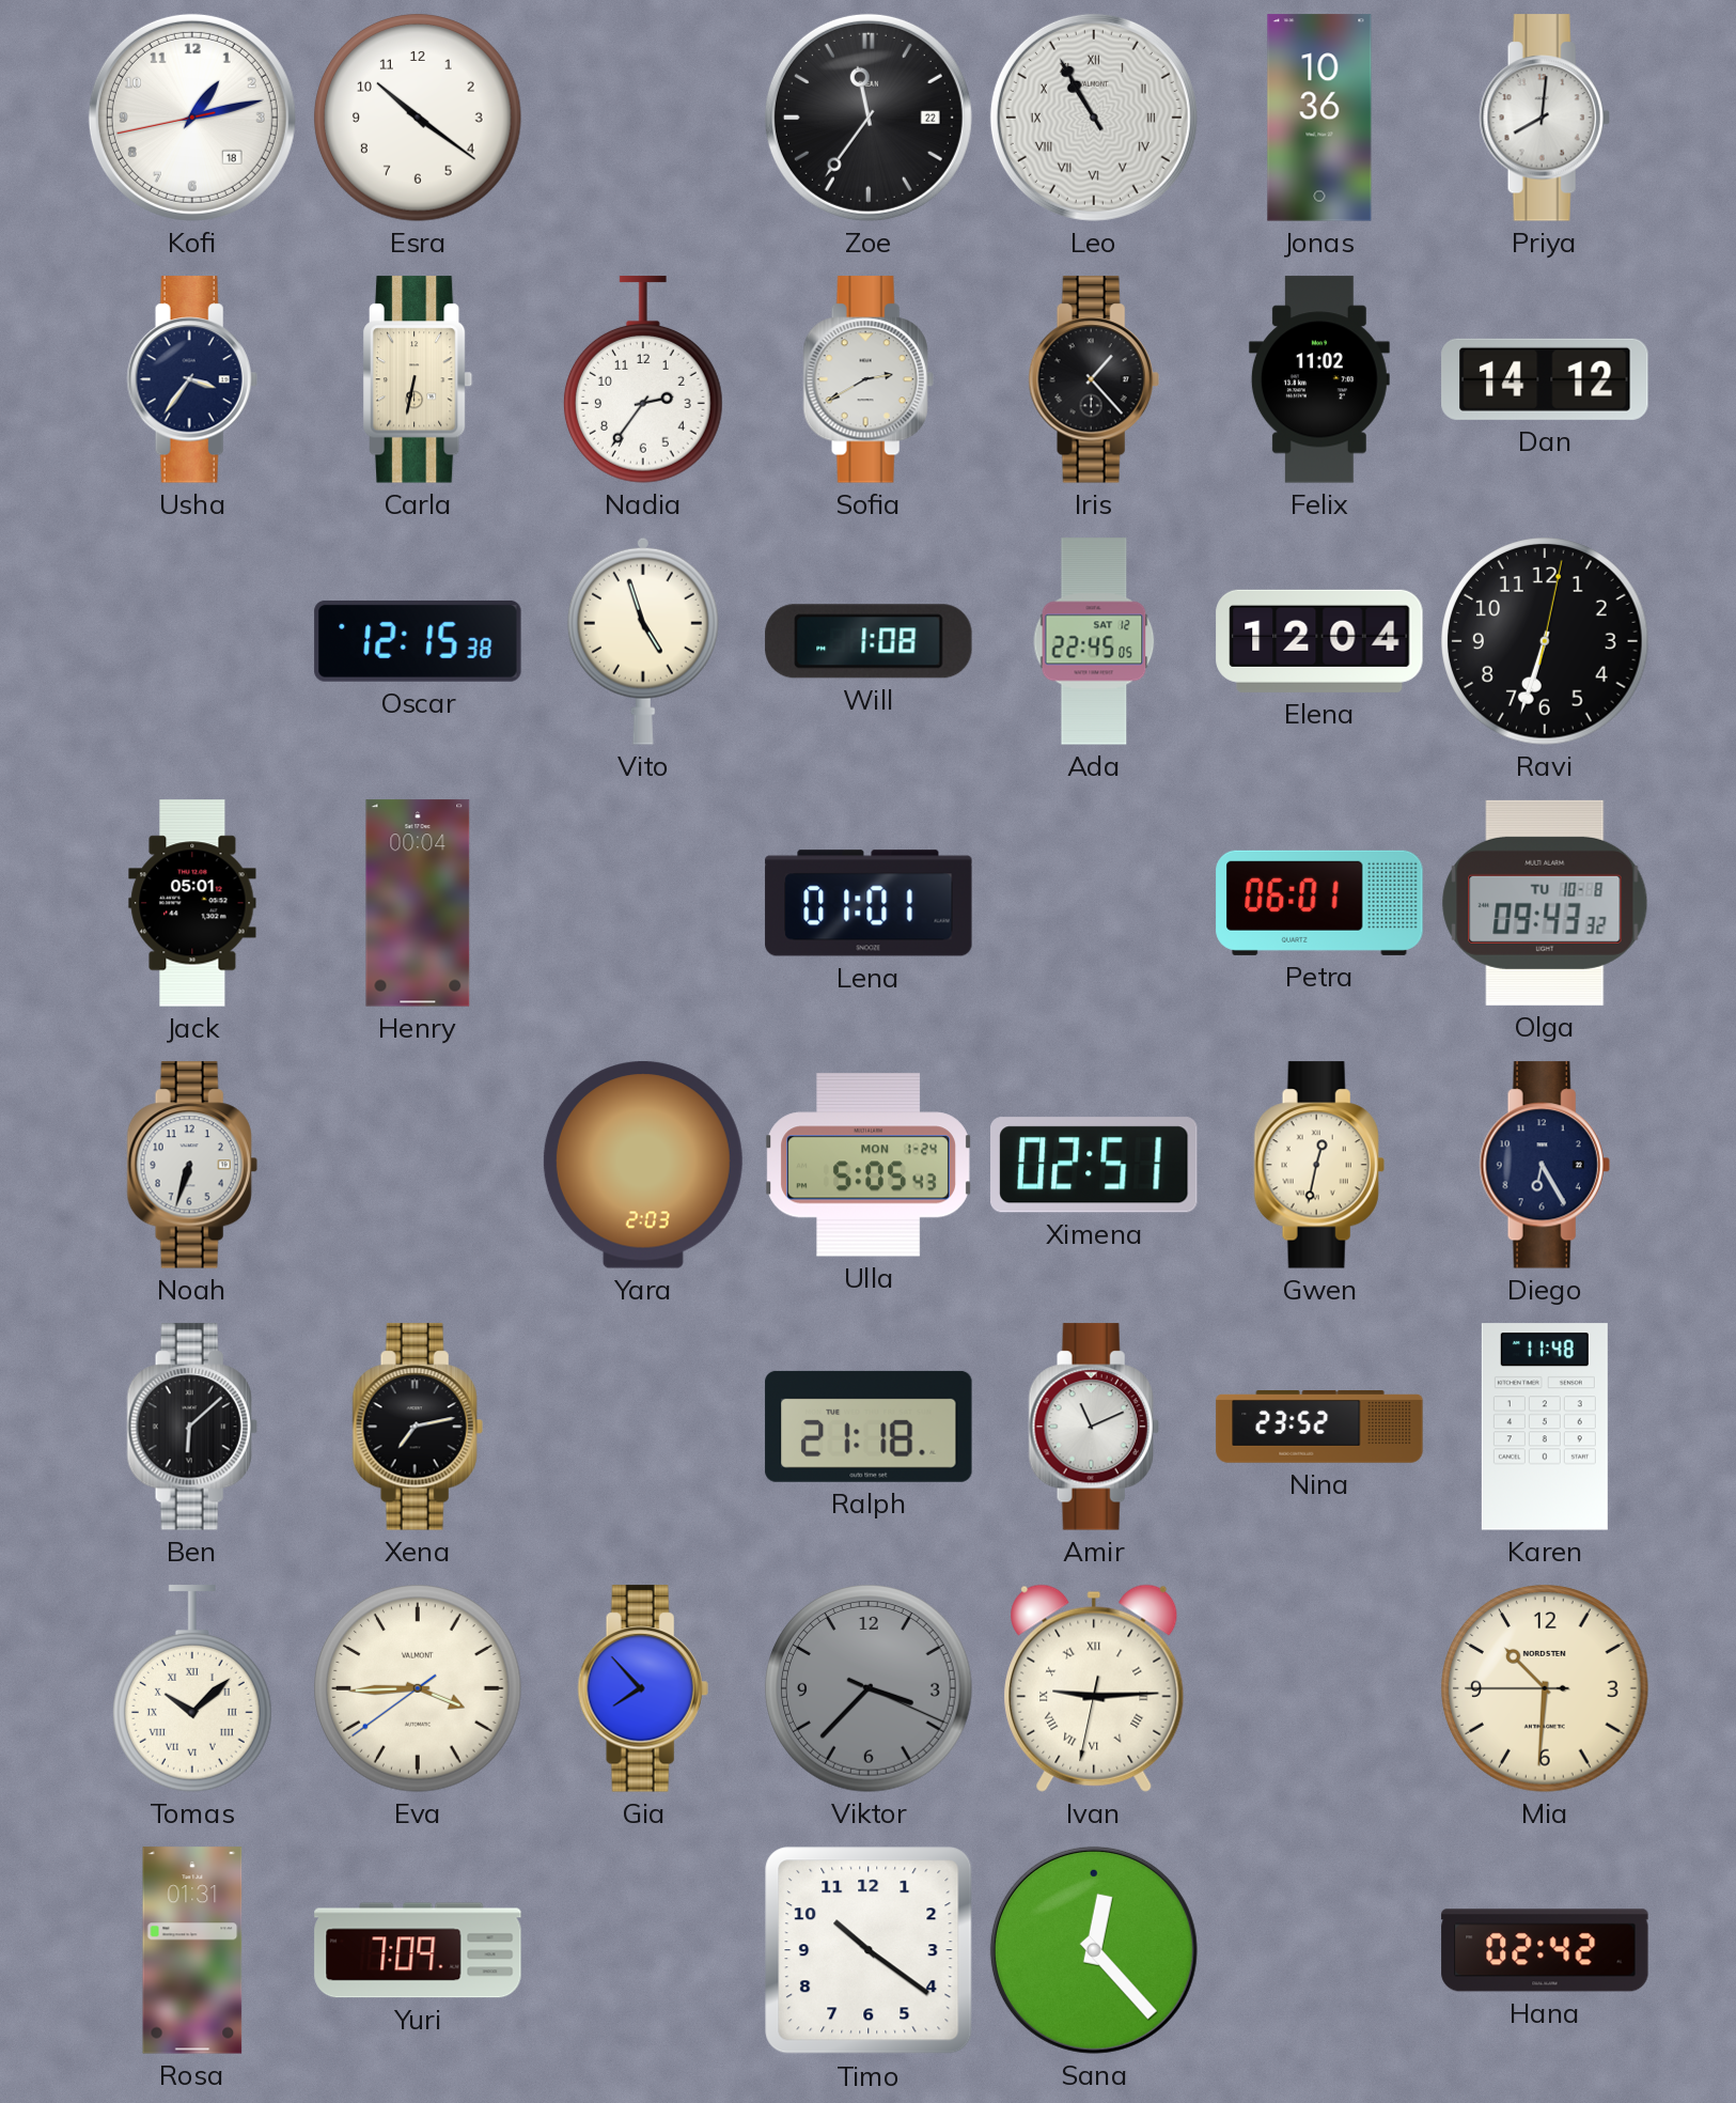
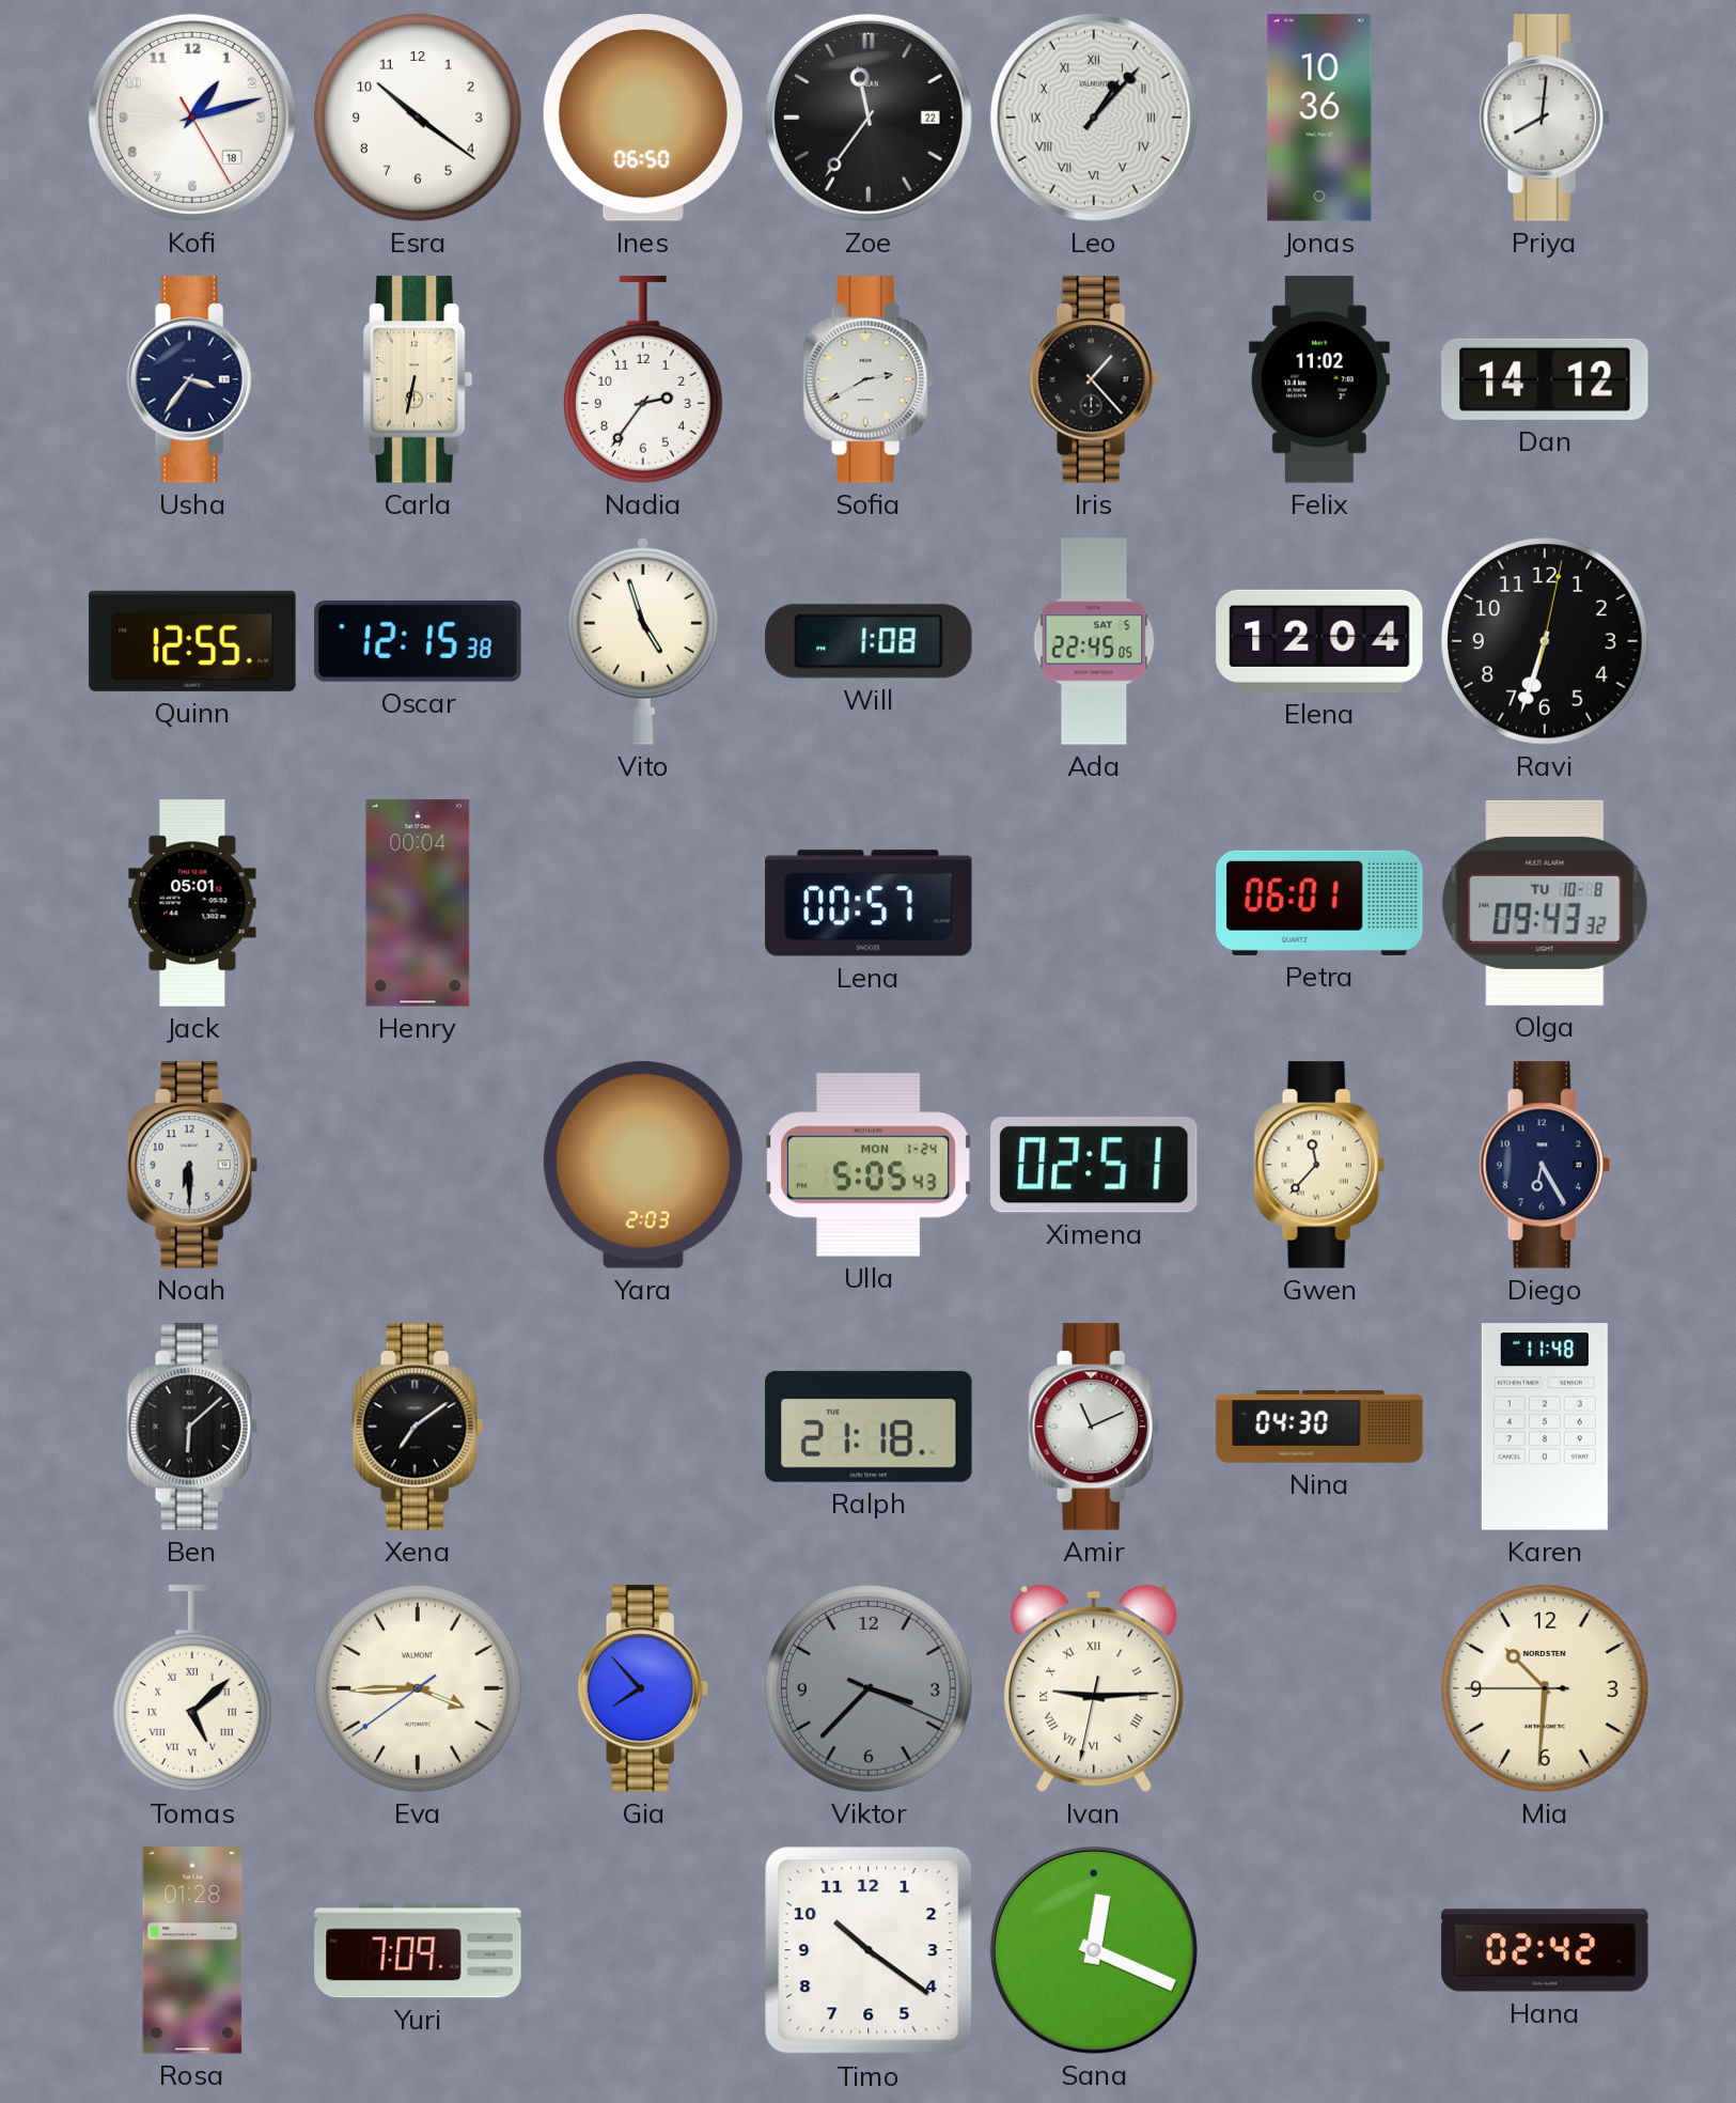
Kofi: 1:12:43 -> 1:12:25
Ines: none -> 06:50
Leo: 10:55 -> 1:07
Quinn: none -> 12:55
Ada date: SAT 12 -> SAT 5
Lena: 01:01 -> 00:57
Noah: 6:33 -> 6:30
Gwen: 12:32 -> 11:37
Xena: 7:13 -> 7:09
Nina: 23:52 -> 04:30
Tomas: 10:08 -> 5:08
Rosa: 01:31 -> 01:28
Sana: 12:23 -> 12:19
